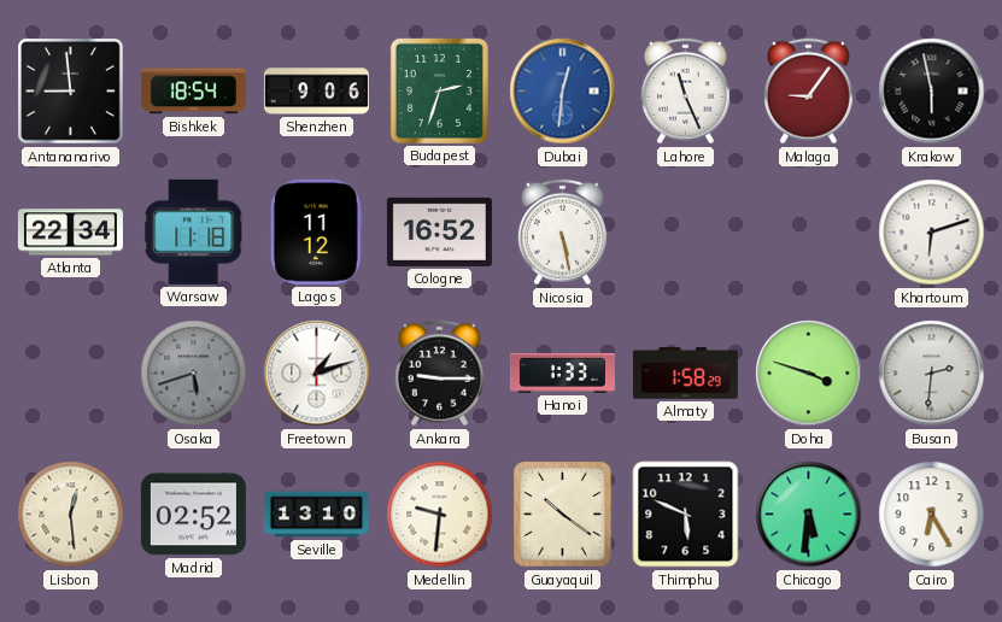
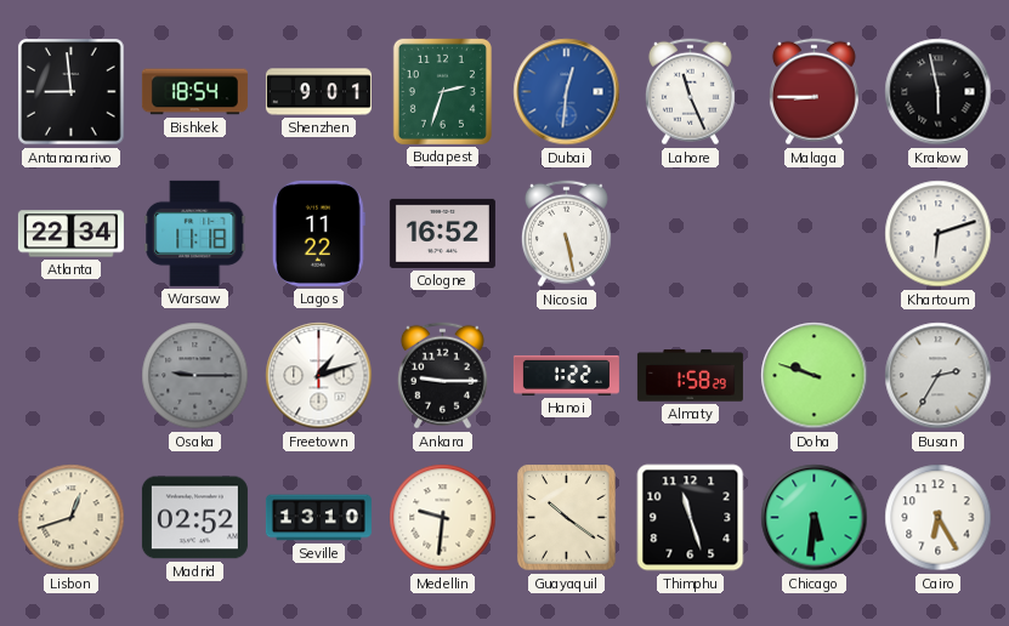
Shenzhen: 9:06 -> 9:01
Malaga: 9:06 -> 8:45
Lagos: 11:12 -> 11:22
Osaka: 5:42 -> 9:15
Hanoi: 1:33 -> 1:22
Doha: 3:48 -> 9:48
Busan: 2:31 -> 2:35
Lisbon: 12:29 -> 12:42
Thimphu: 5:49 -> 11:27
